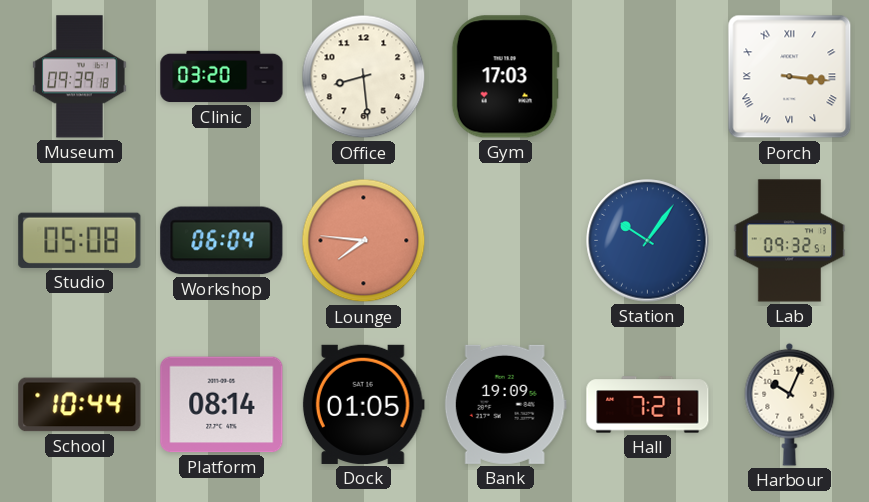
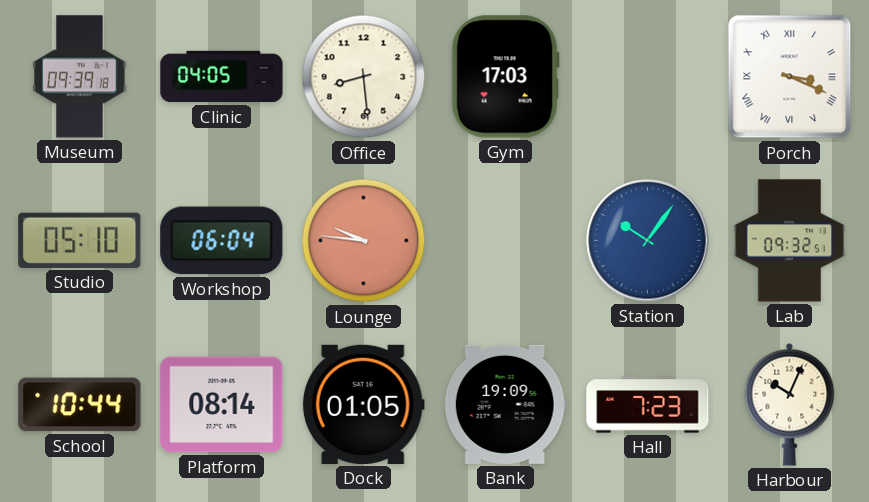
Clinic: 03:20 -> 04:05
Porch: 3:16 -> 3:19
Studio: 05:08 -> 05:10
Lounge: 7:46 -> 9:46
Hall: 7:21 -> 7:23
